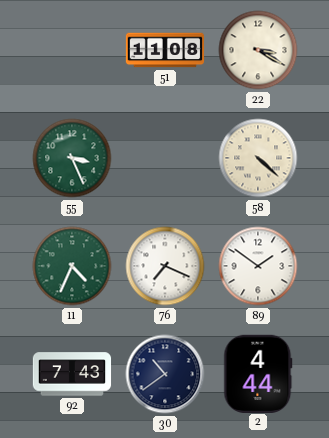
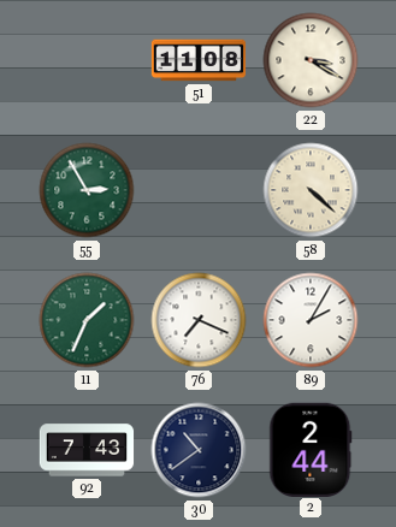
55: 3:26 -> 2:55
11: 4:34 -> 1:34
89: 1:51 -> 2:05
2: 4:44 -> 2:44
